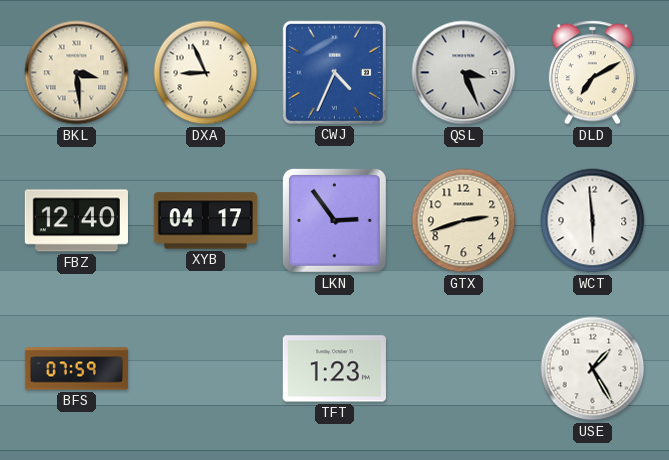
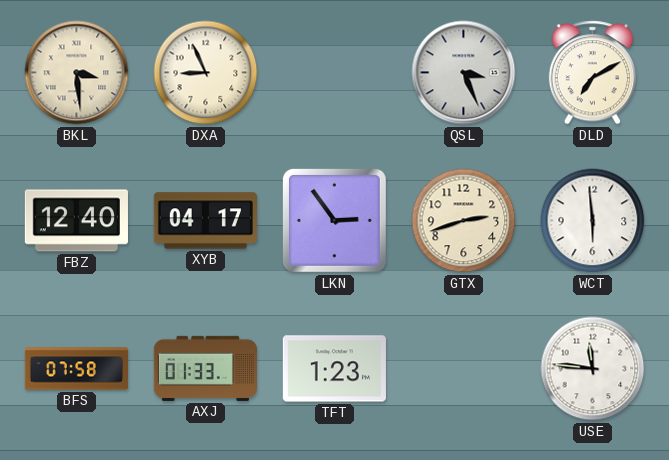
CWJ: 4:34 -> none
BFS: 07:59 -> 07:58
AXJ: none -> 01:33
USE: 1:25 -> 11:46
